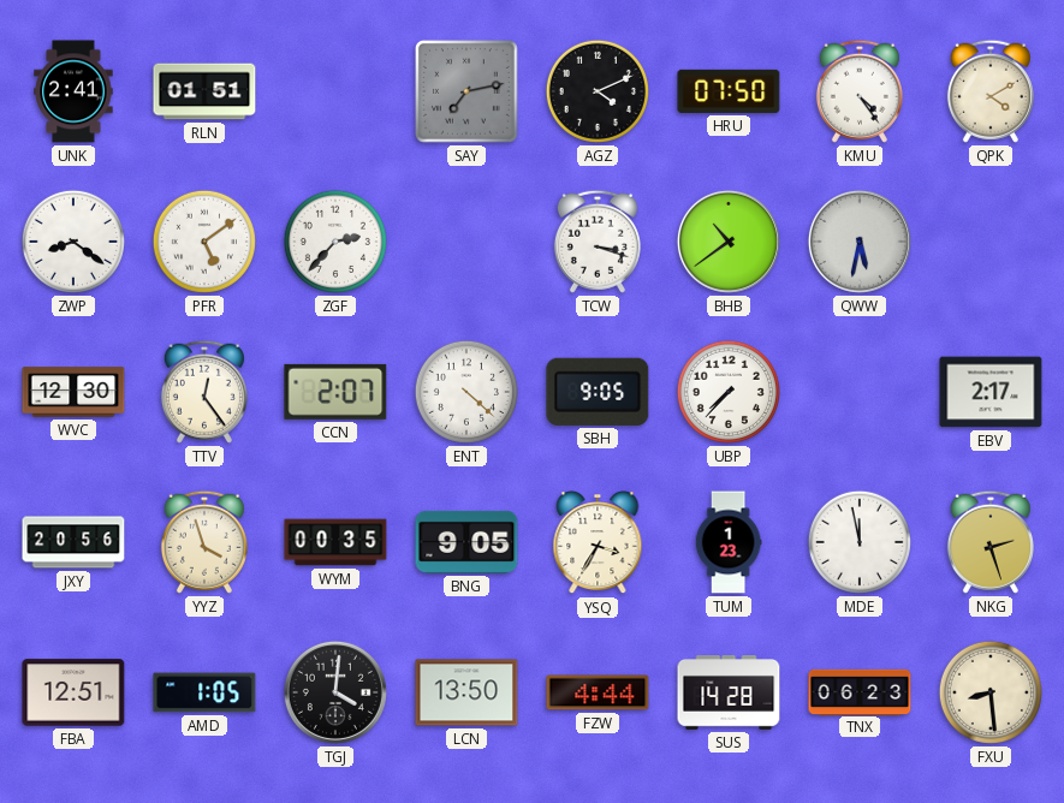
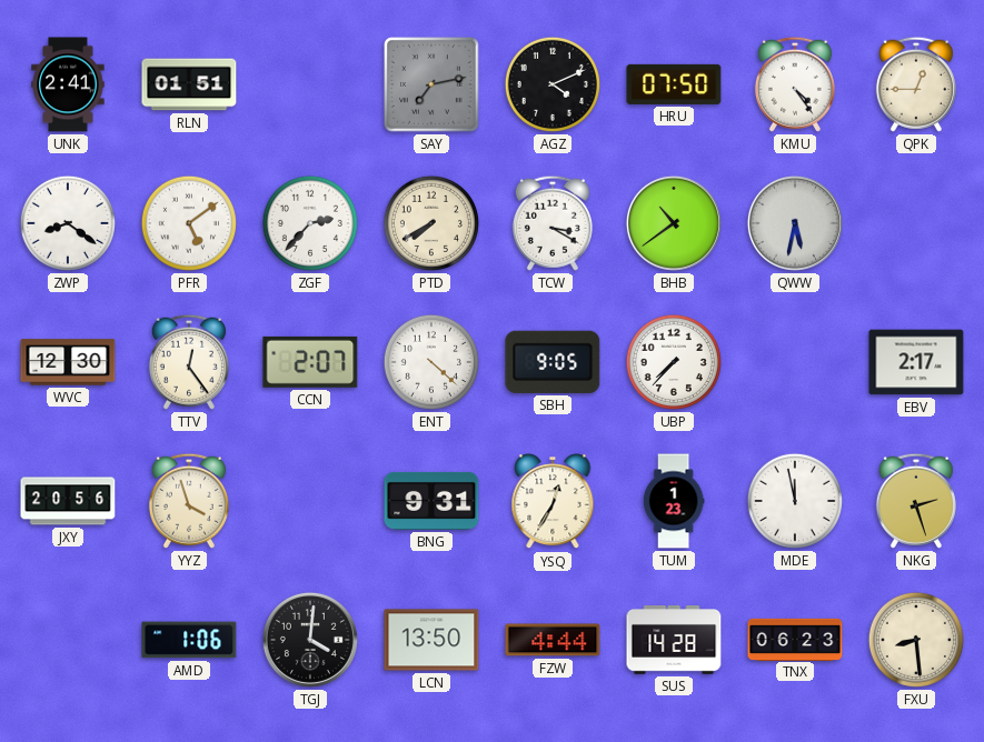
QPK: 4:10 -> 12:45
PTD: none -> 7:40
TCW: 3:18 -> 3:20
WYM: 00:35 -> none
BNG: 9:05 -> 9:31
YSQ: 3:35 -> 12:35
FBA: 12:51 -> none
AMD: 1:05 -> 1:06
